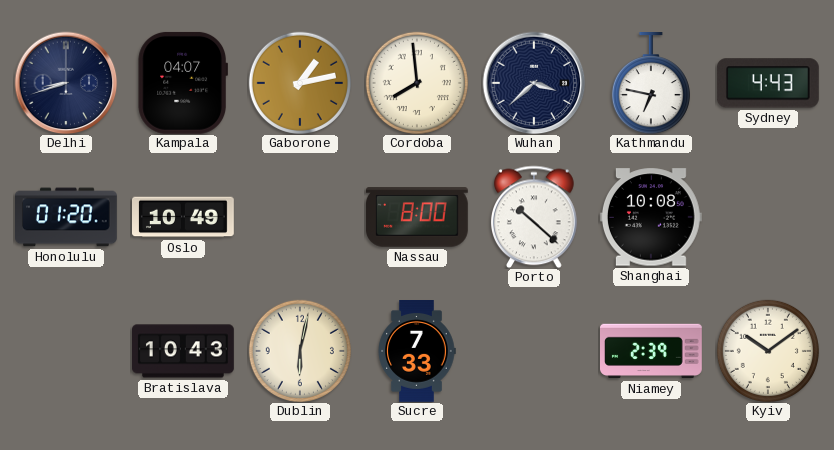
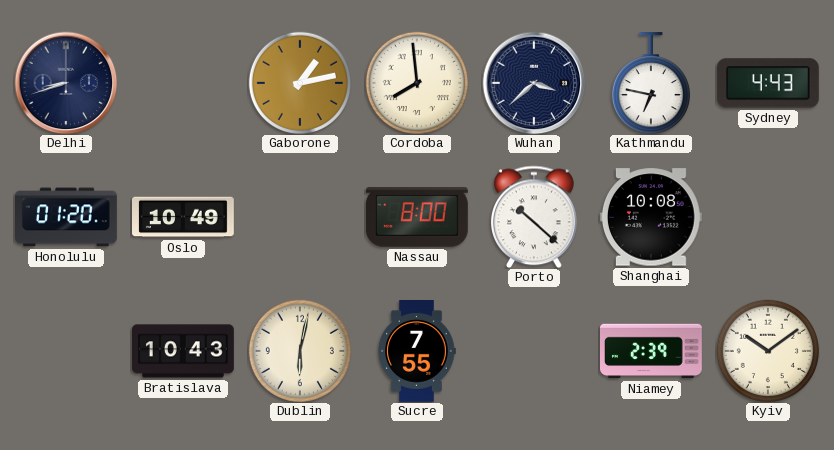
Kampala: 04:07 -> none
Sucre: 7:33 -> 7:55
